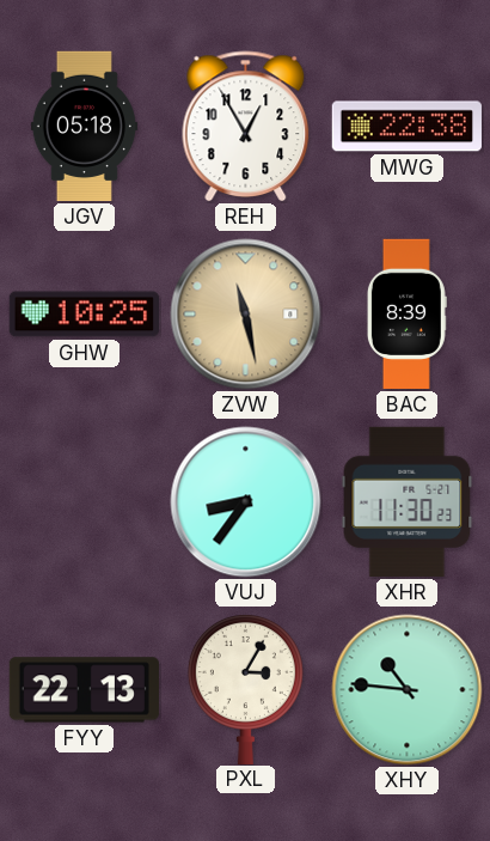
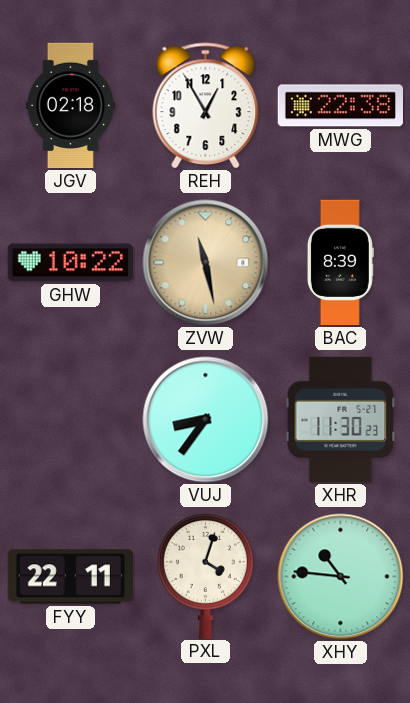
JGV: 05:18 -> 02:18
GHW: 10:25 -> 10:22
FYY: 22:13 -> 22:11
PXL: 3:05 -> 4:03
